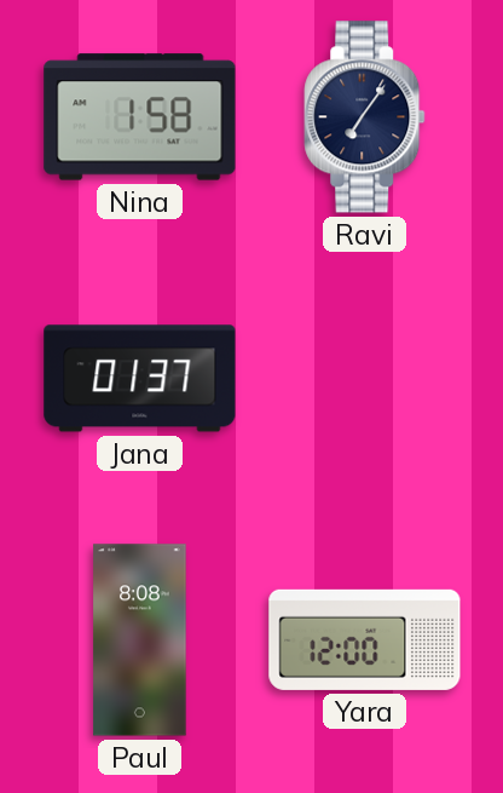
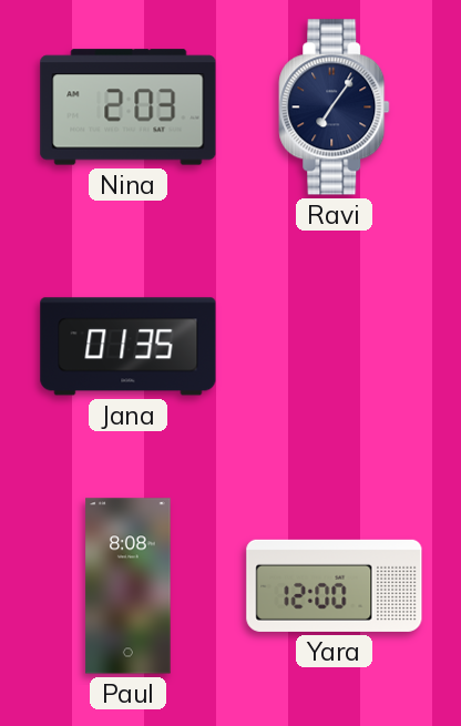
Nina: 1:58 -> 2:03
Jana: 01:37 -> 01:35
